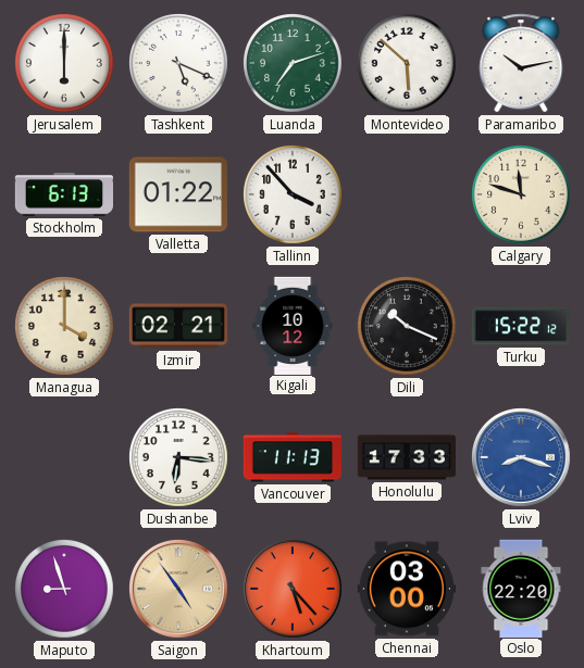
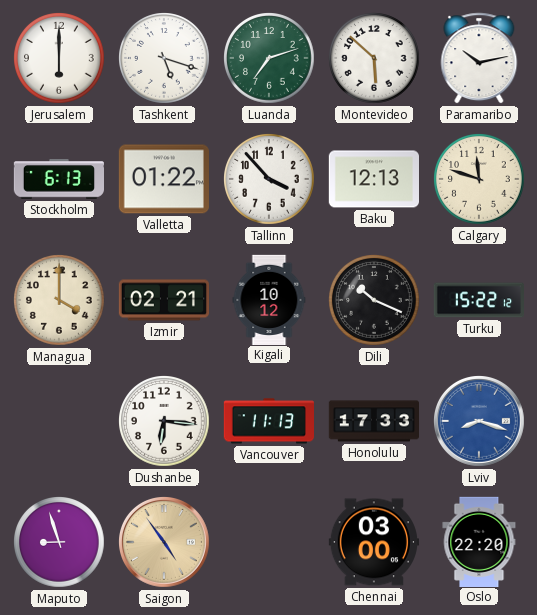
Tashkent: 5:19 -> 5:18
Baku: none -> 12:13
Khartoum: 5:23 -> none
